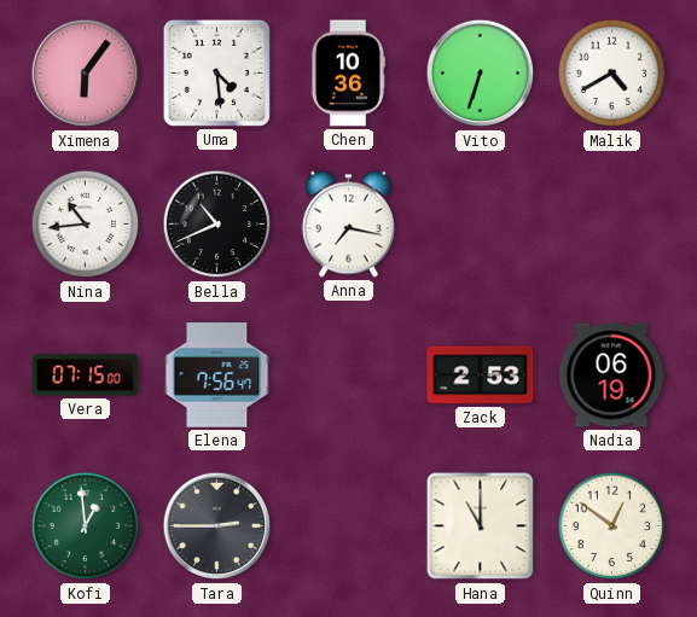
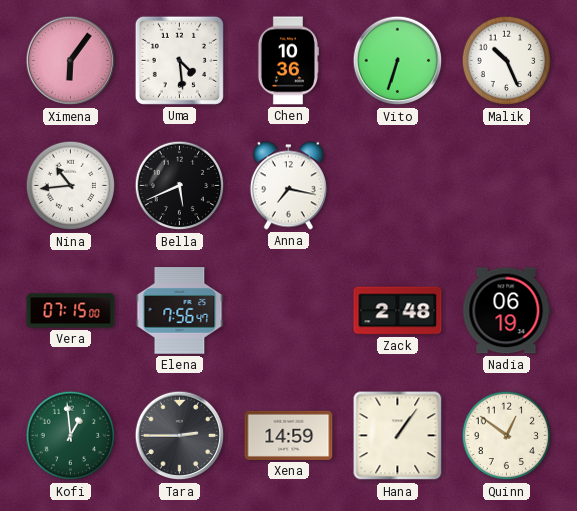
Malik: 4:40 -> 10:26
Bella: 10:41 -> 5:41
Zack: 2:53 -> 2:48
Xena: none -> 14:59
Hana: 11:00 -> 1:06
